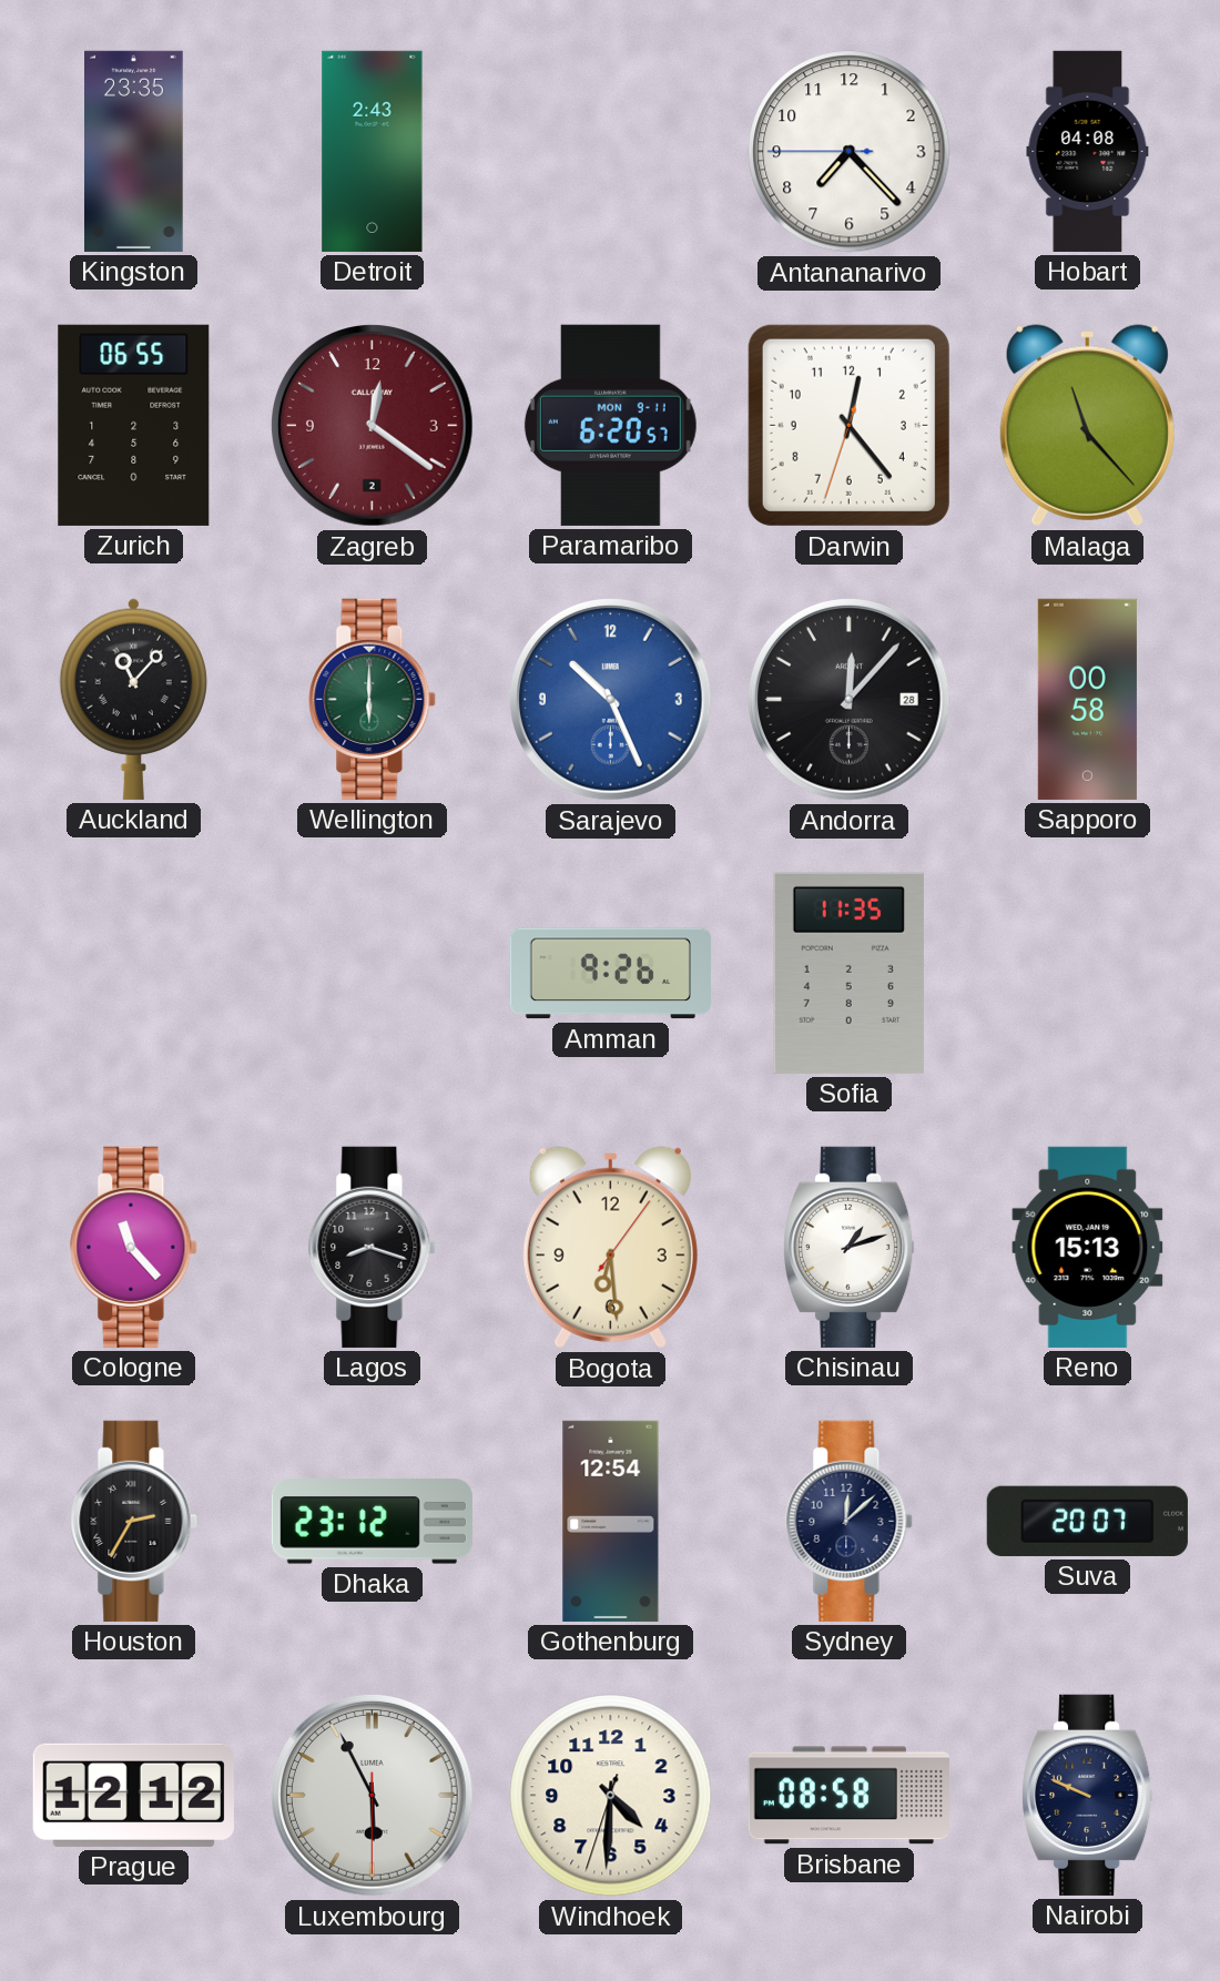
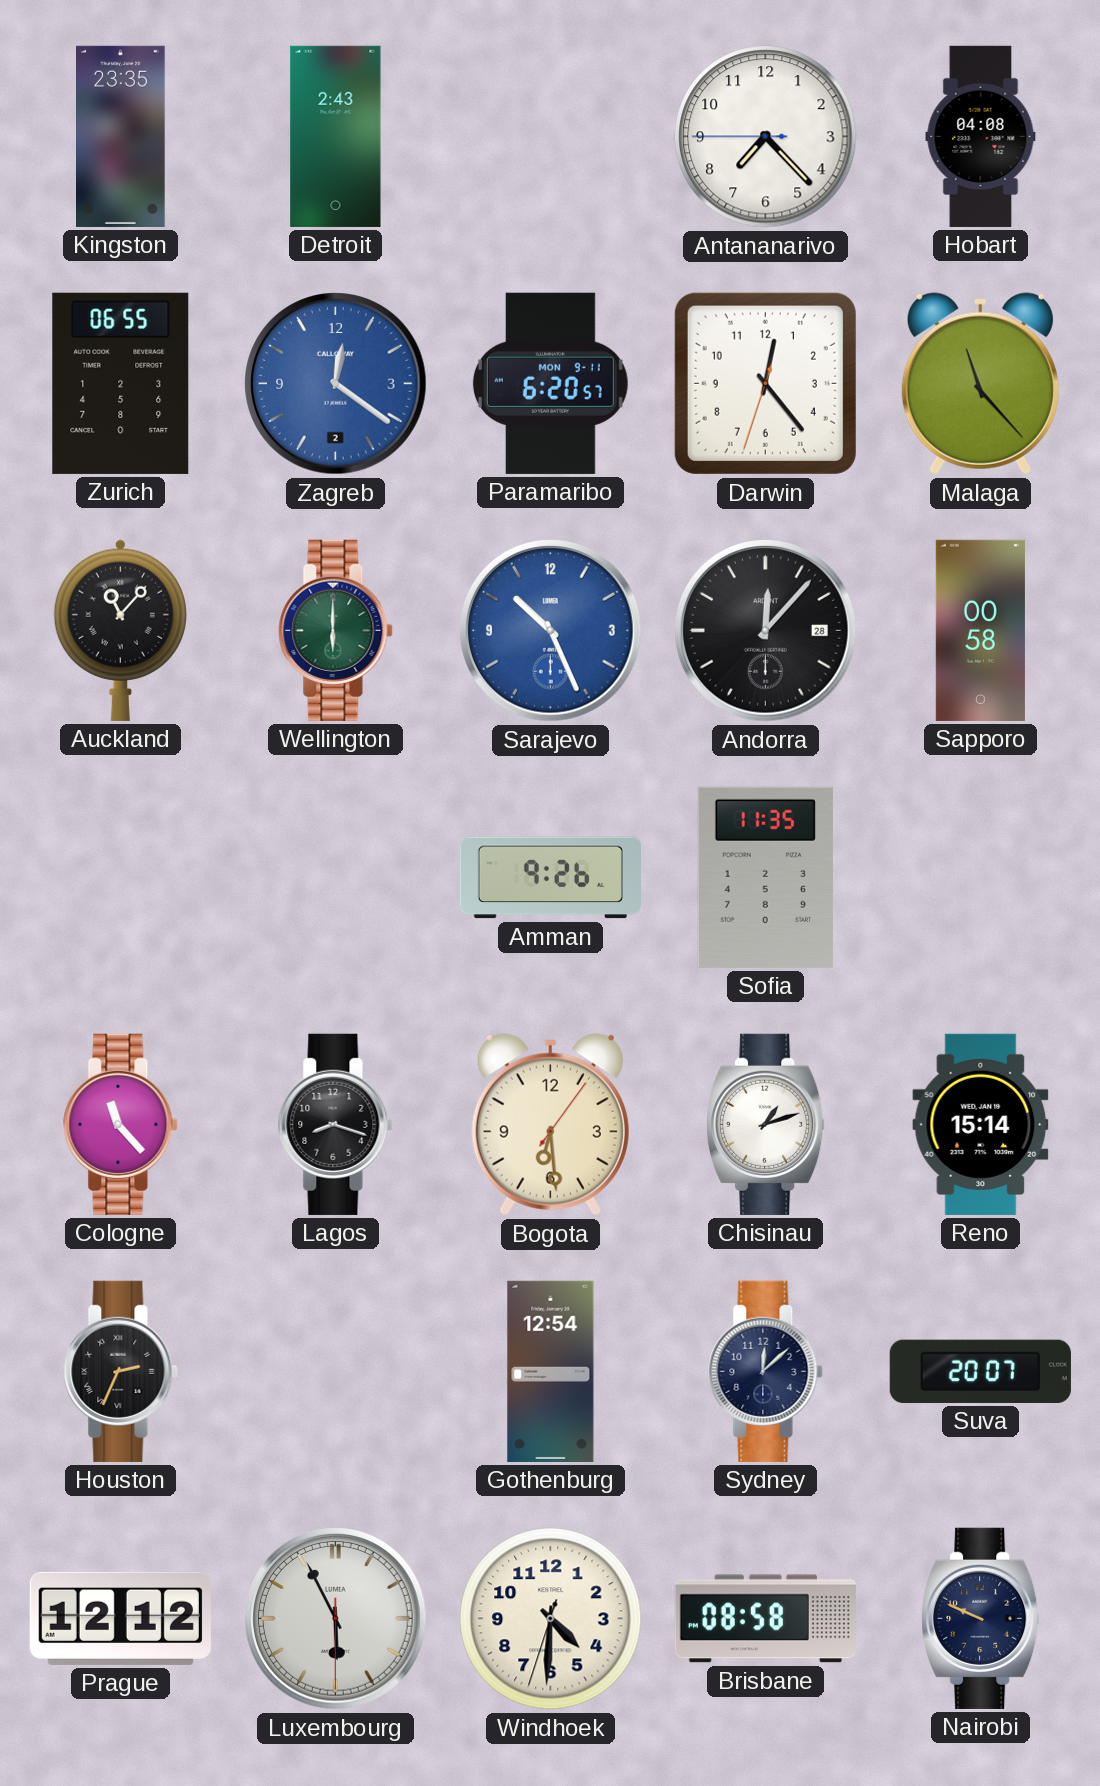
Zagreb dial: burgundy -> blue
Reno: 15:13 -> 15:14
Houston: 2:35 -> 2:34
Dhaka: 23:12 -> none
